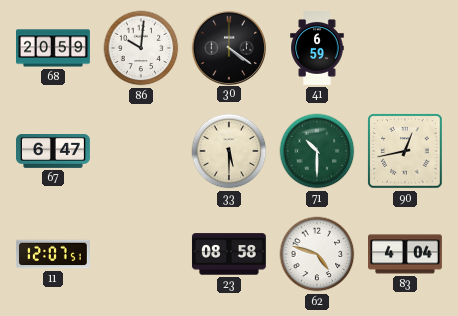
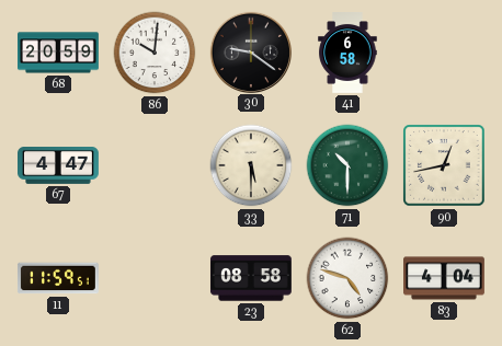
30: 4:21 -> 9:21
41: 6:59 -> 6:58
67: 6:47 -> 4:47
11: 12:07 -> 11:59
